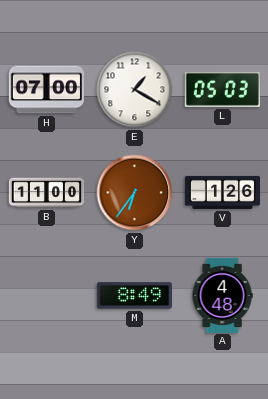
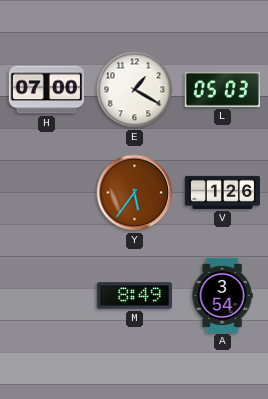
B: 11:00 -> none
Y: 6:36 -> 5:36
A: 4:48 -> 3:54
